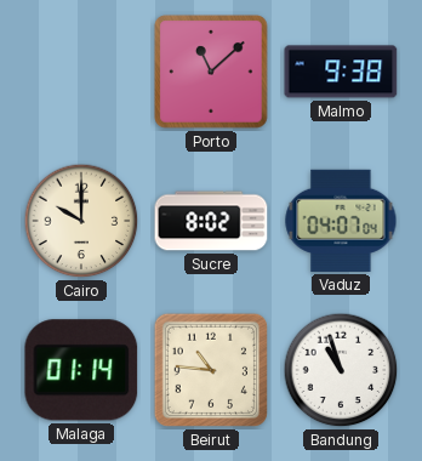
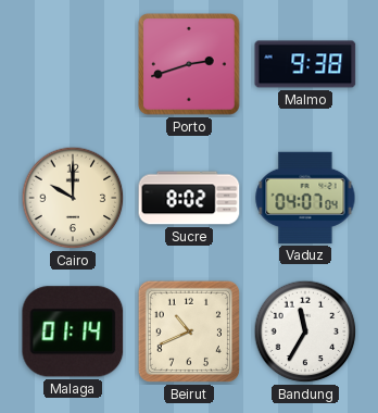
Porto: 11:08 -> 2:42
Beirut: 10:46 -> 10:41
Bandung: 10:57 -> 11:35
